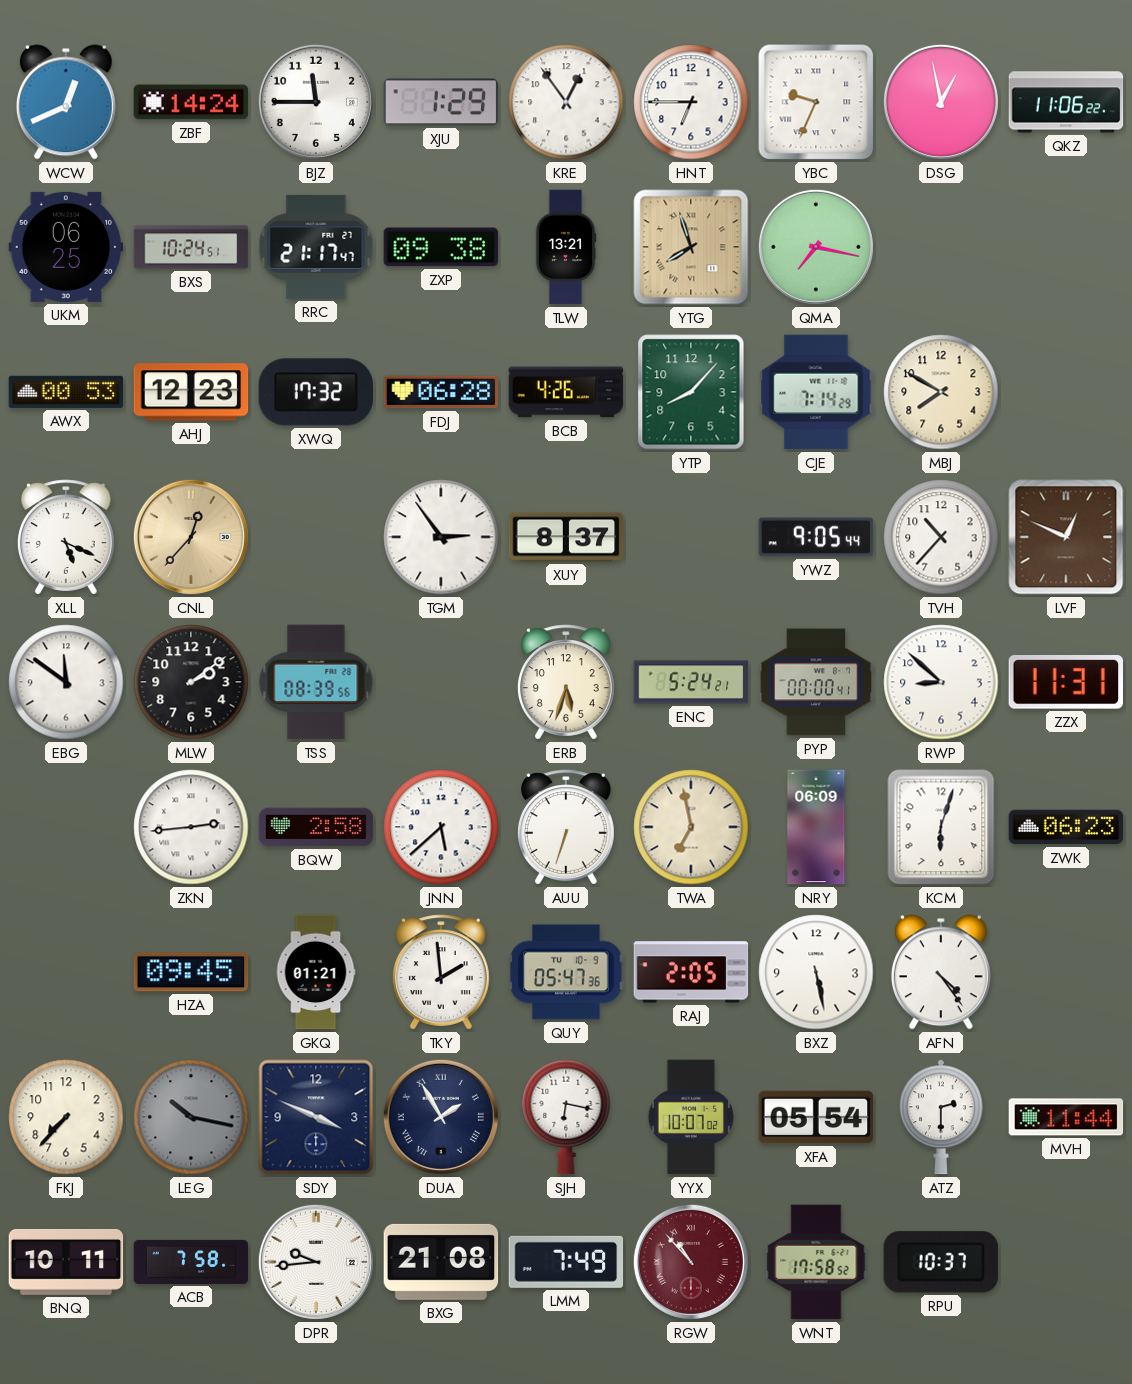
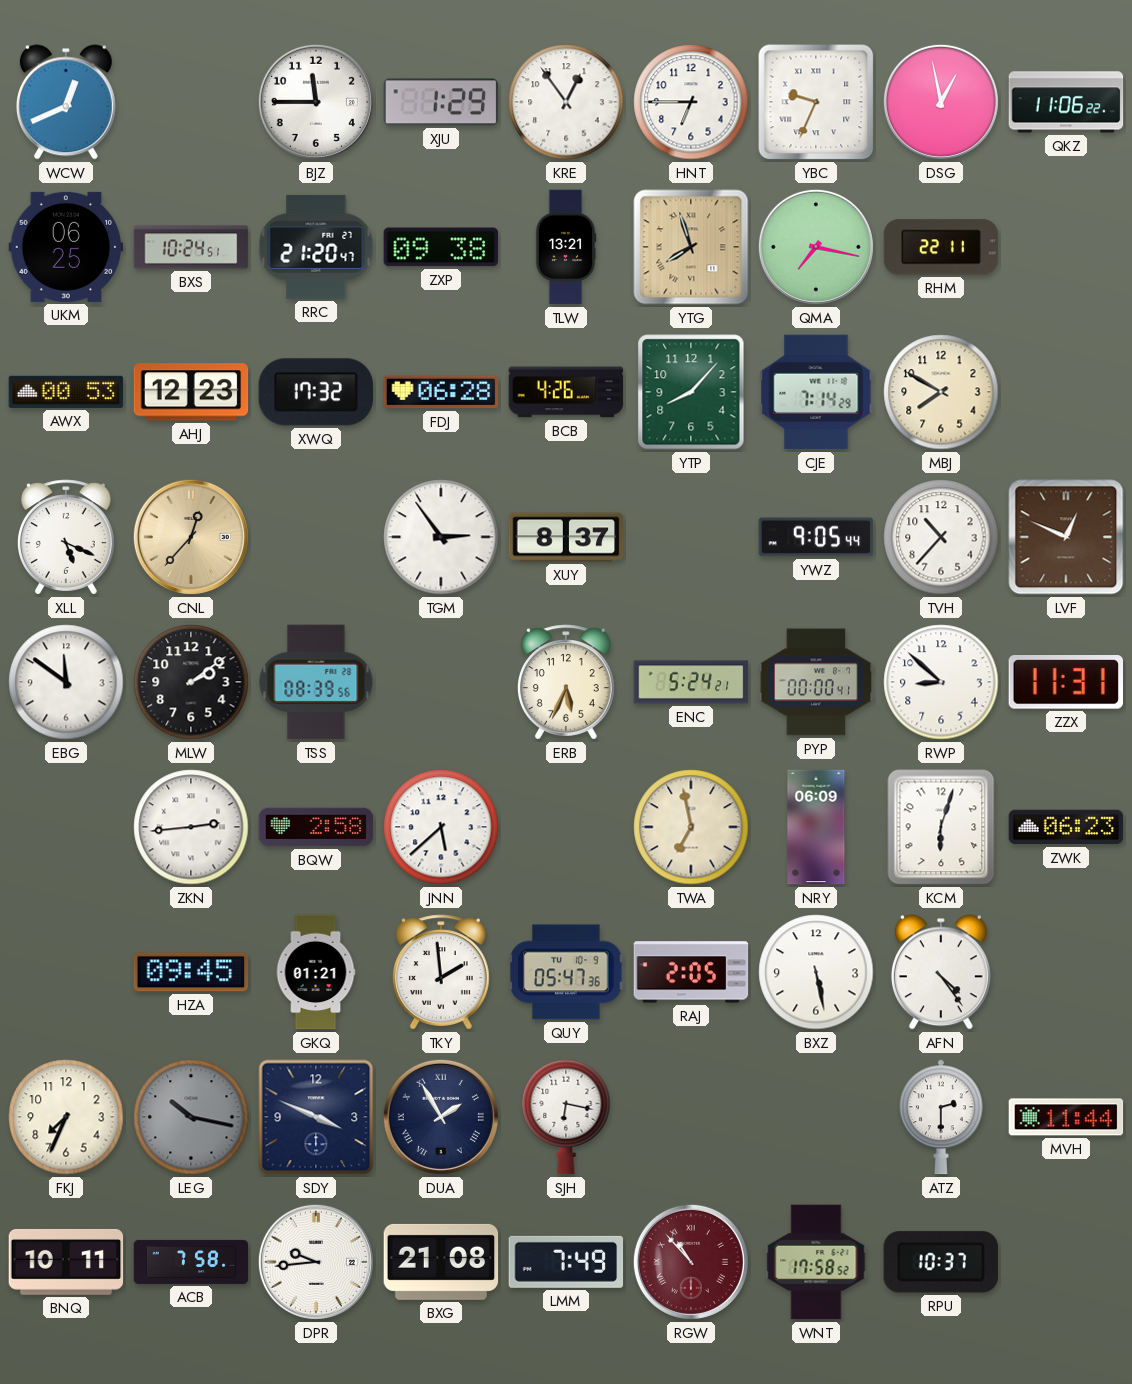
ZBF: 14:24 -> none
RRC: 21:17 -> 21:20
RHM: none -> 22:11
ERB: 5:33 -> 5:34
AUU: 6:33 -> none
FKJ: 7:37 -> 7:34
YYX: 10:07 -> none
XFA: 05:54 -> none
